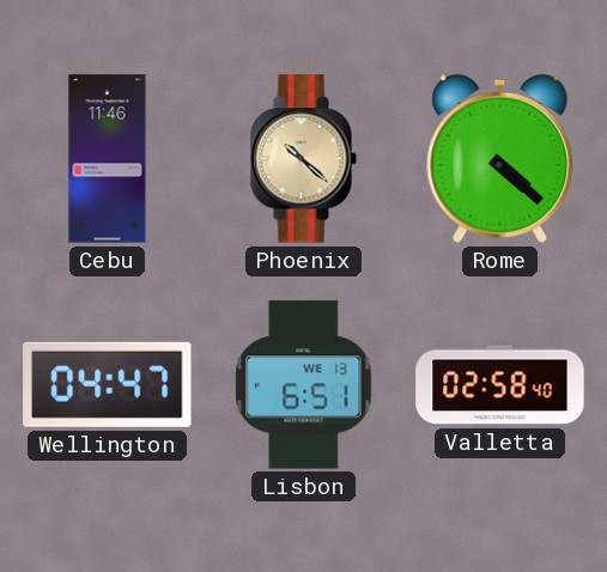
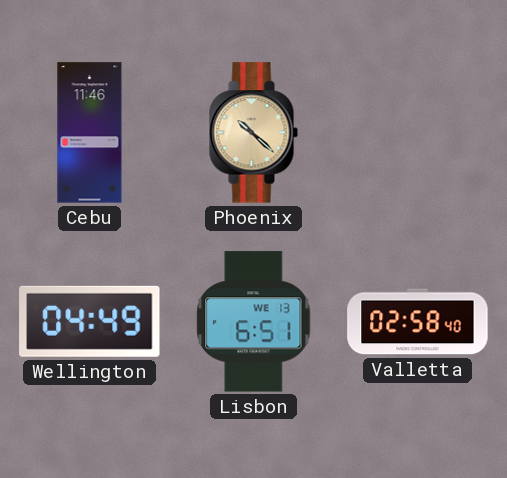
Rome: 4:22 -> none
Wellington: 04:47 -> 04:49
